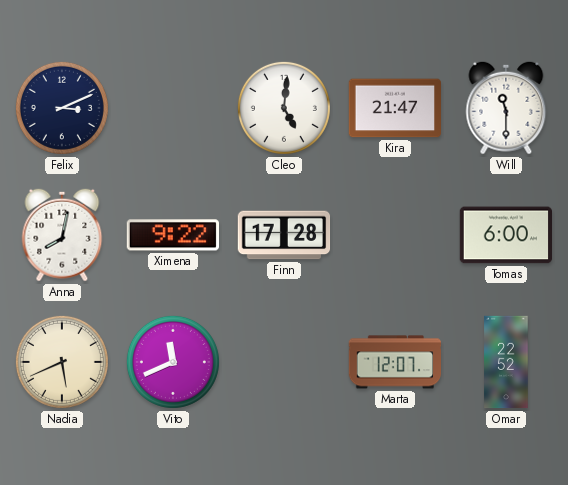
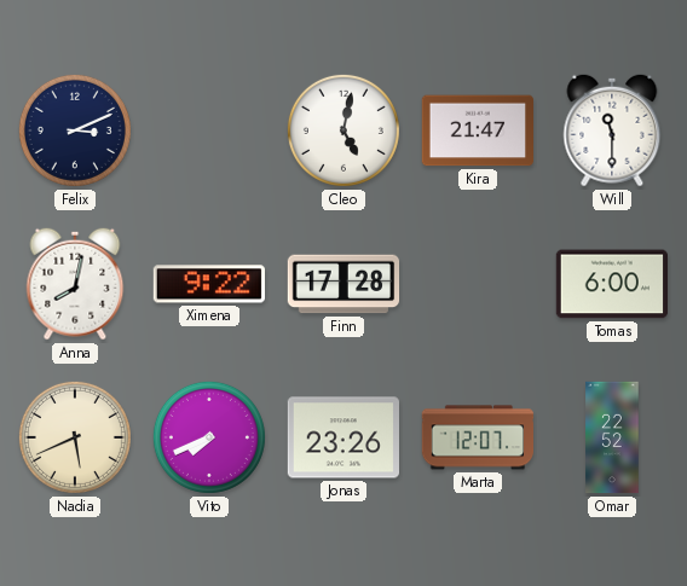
Cleo: 5:01 -> 5:02
Vito: 11:41 -> 7:41
Jonas: none -> 23:26
